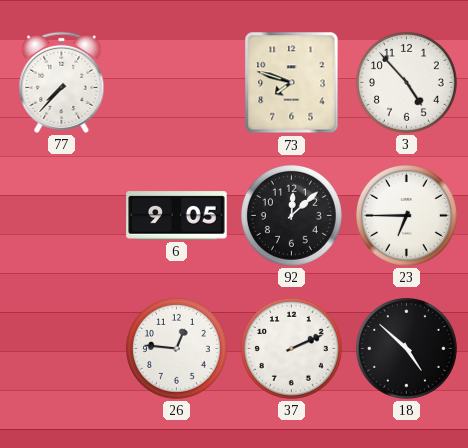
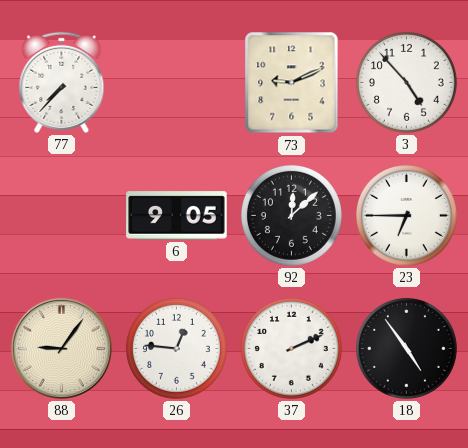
73: 7:48 -> 9:11
88: none -> 9:06
18: 4:52 -> 4:54
